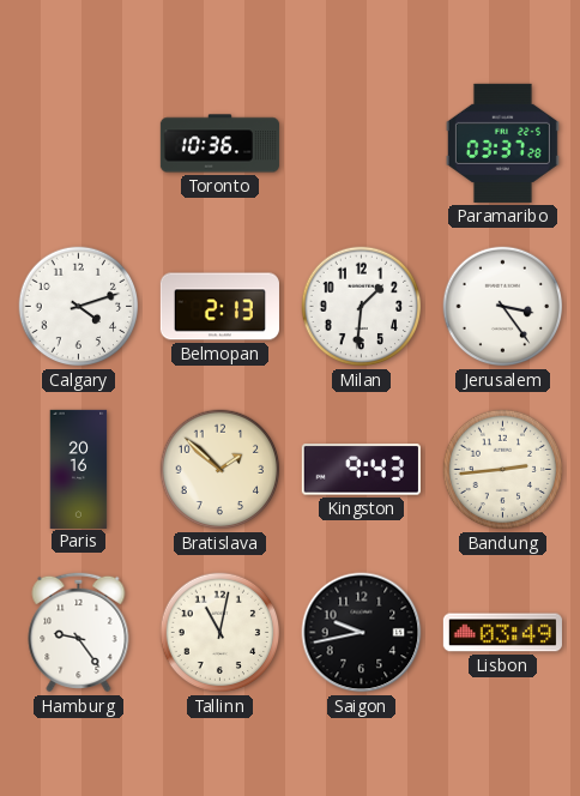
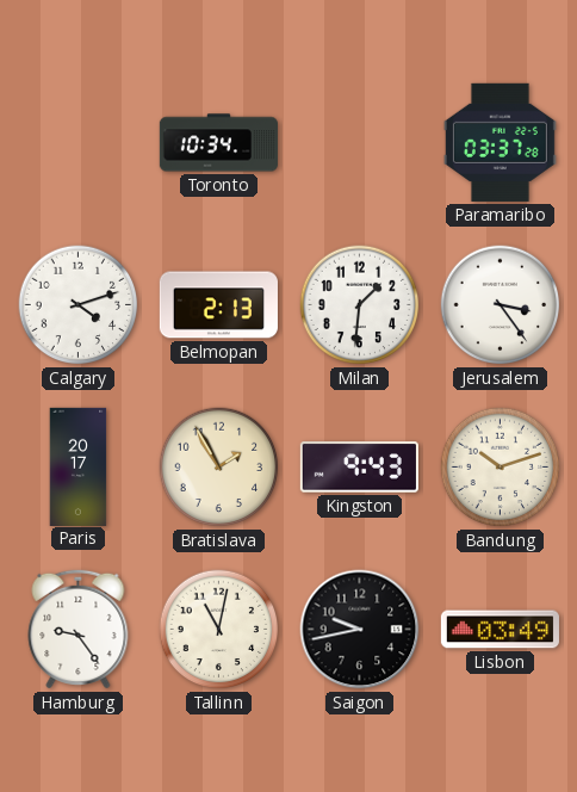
Toronto: 10:36 -> 10:34
Paris: 20:16 -> 20:17
Bratislava: 1:52 -> 1:55
Bandung: 2:44 -> 10:12
